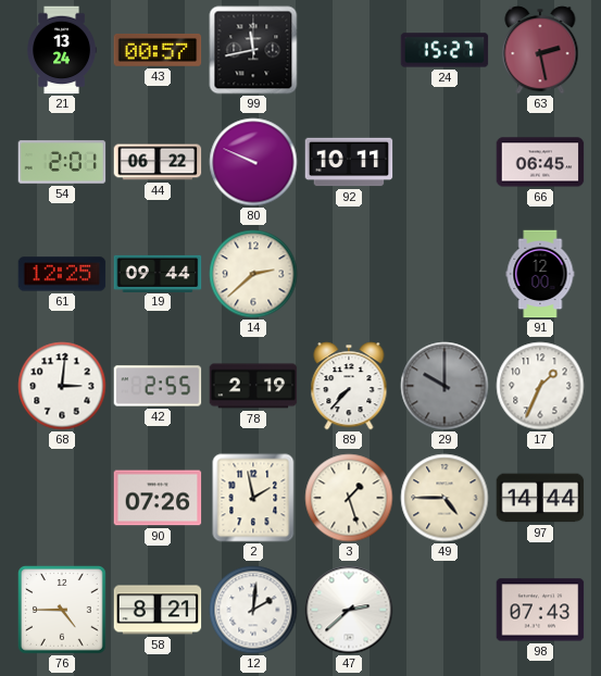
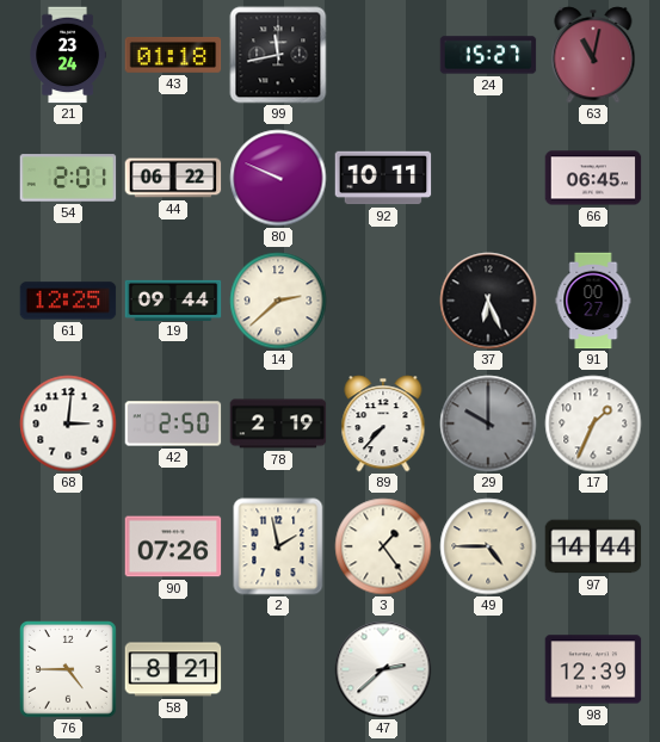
21: 13:24 -> 23:24
43: 00:57 -> 01:18
63: 2:28 -> 11:02
37: none -> 6:26
91: 12:00 -> 00:27
42: 2:55 -> 2:50
3: 1:27 -> 1:24
12: 2:01 -> none
98: 07:43 -> 12:39
